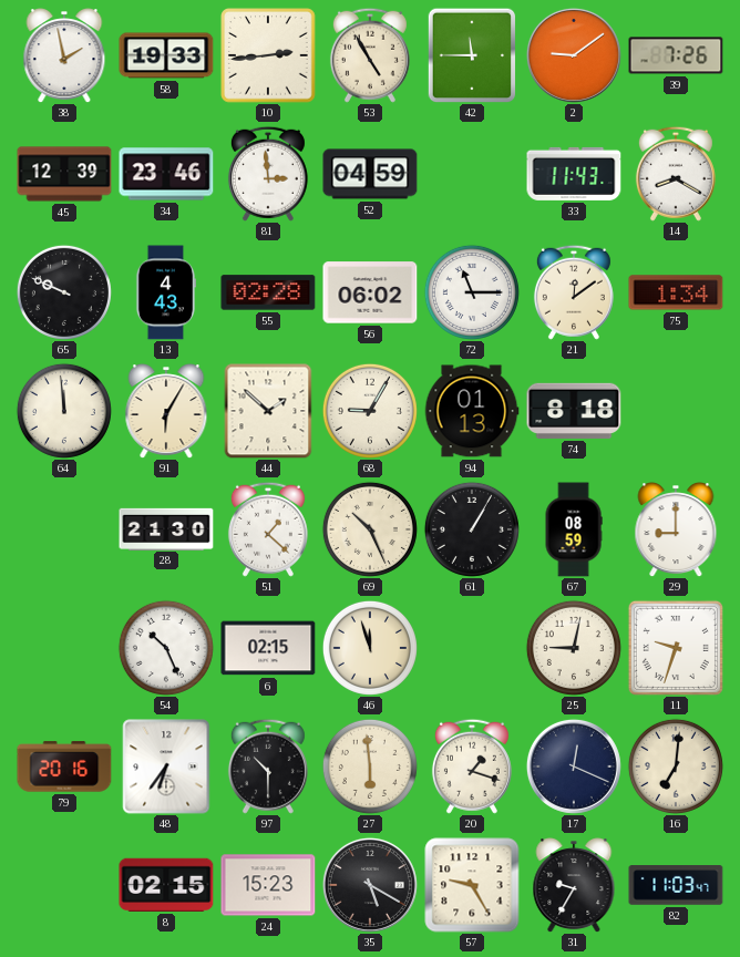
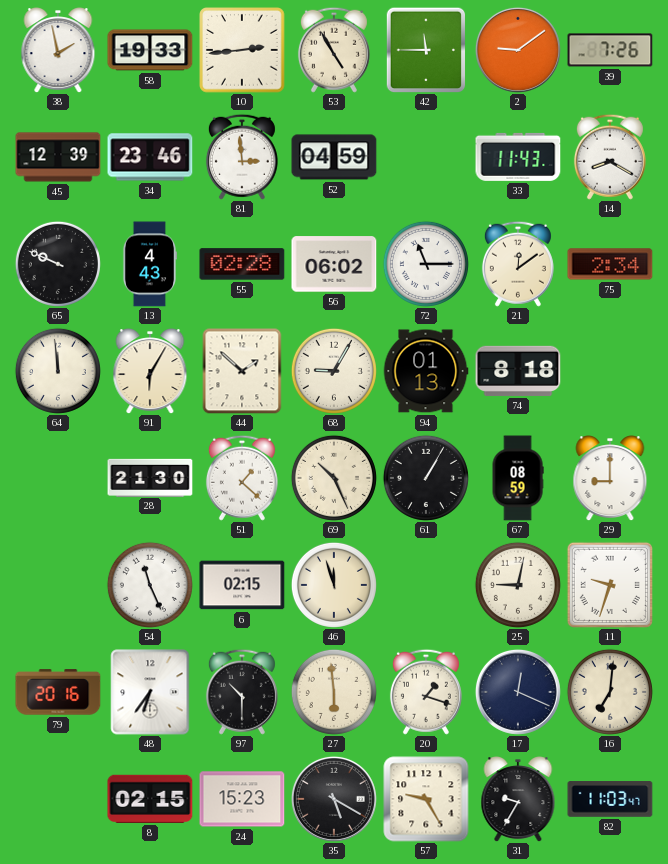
75: 1:34 -> 2:34
54: 10:26 -> 11:26
